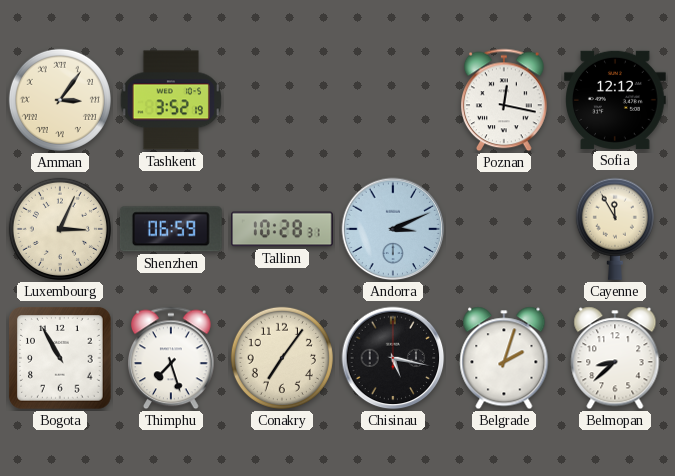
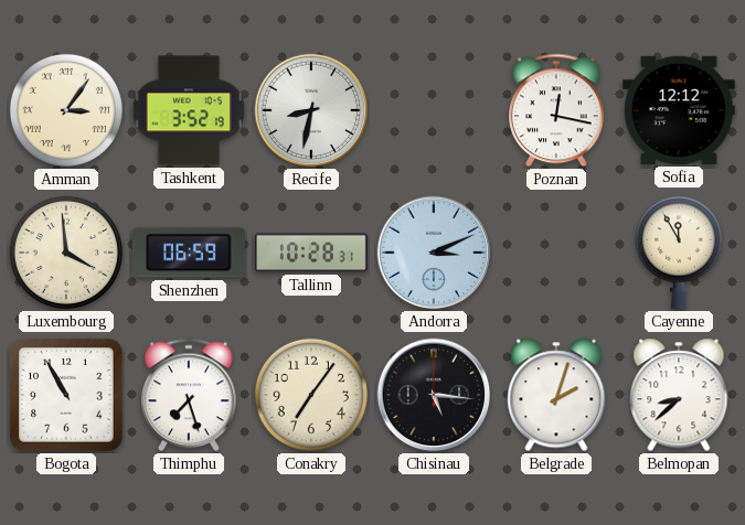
Recife: none -> 8:32
Luxembourg: 3:04 -> 3:59
Chisinau: 5:17 -> 5:16
